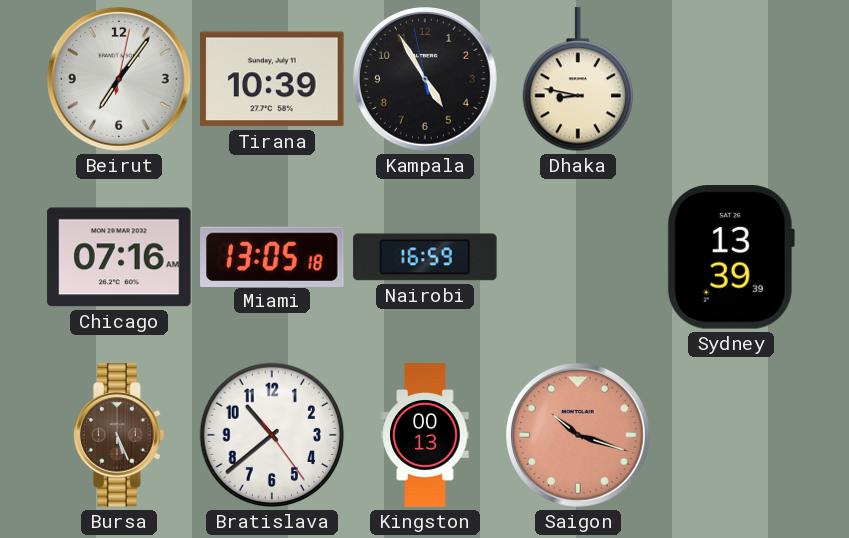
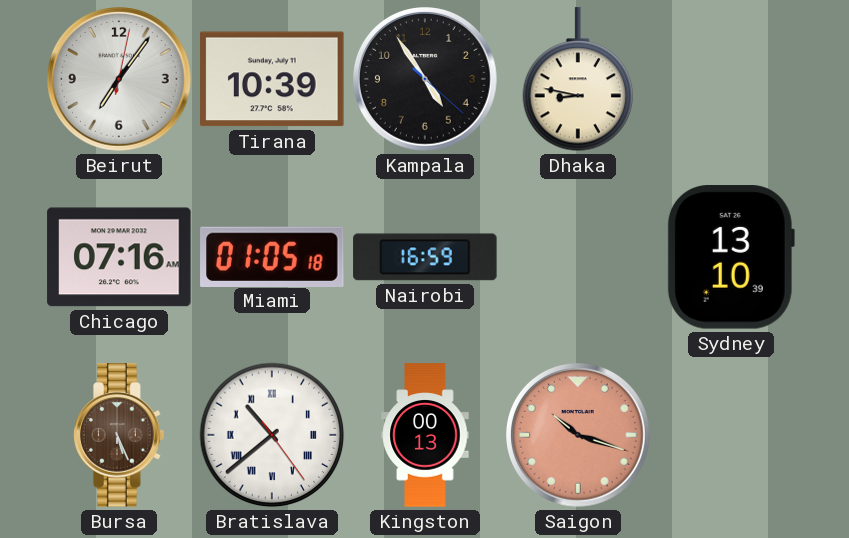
Kampala: 4:54:58 -> 4:54:22
Miami: 13:05 -> 01:05
Sydney: 13:39 -> 13:10
Bratislava numerals: Arabic -> Roman
